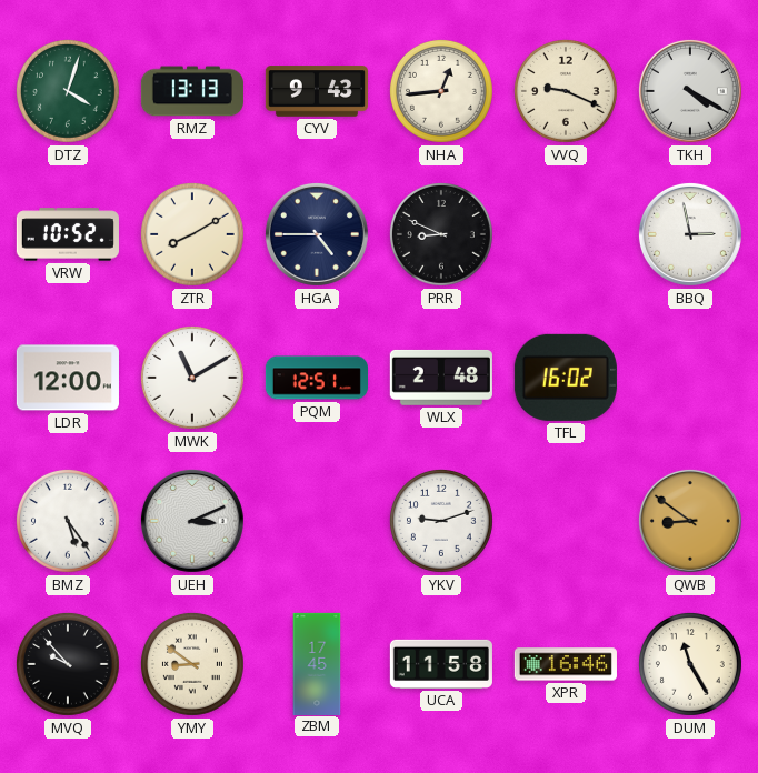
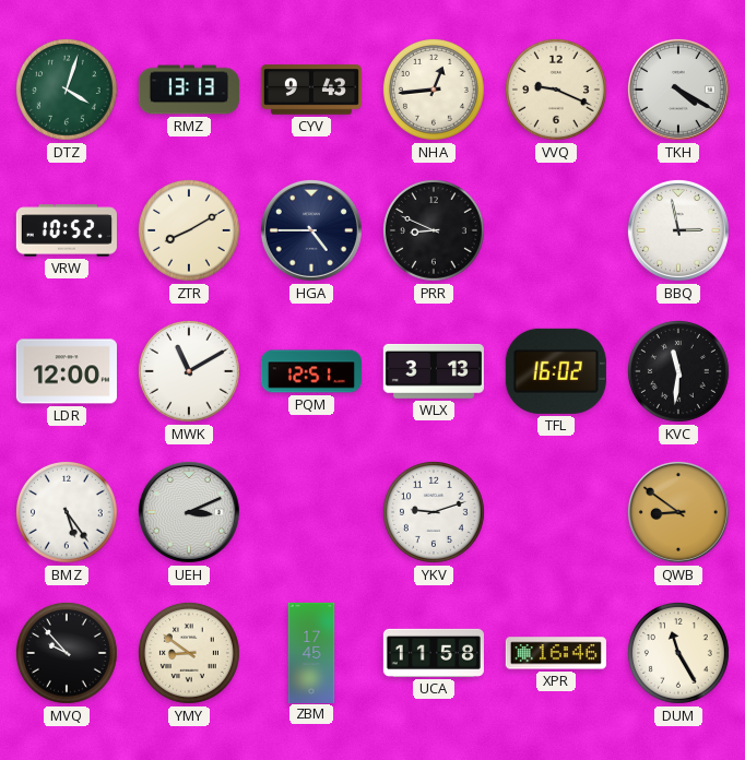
WLX: 2:48 -> 3:13
KVC: none -> 11:31
